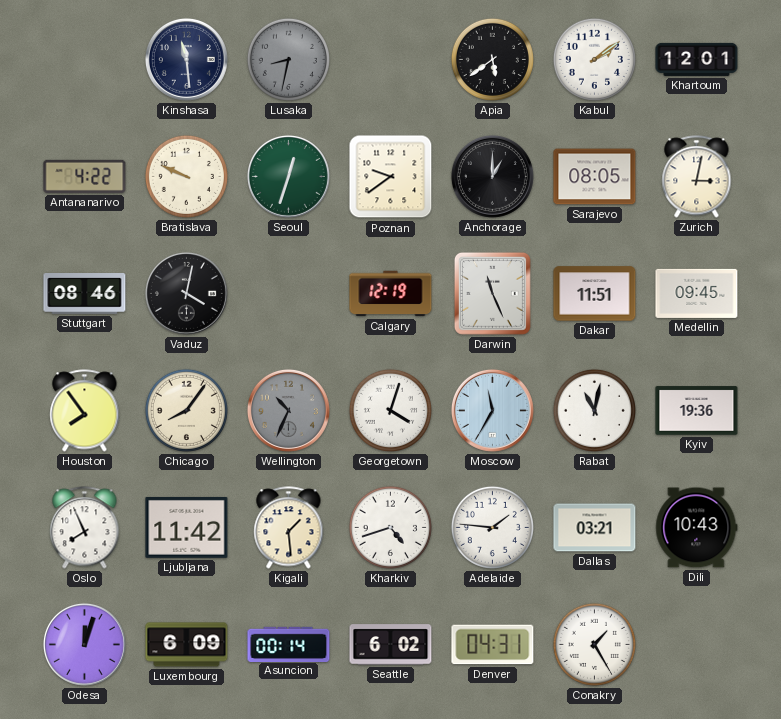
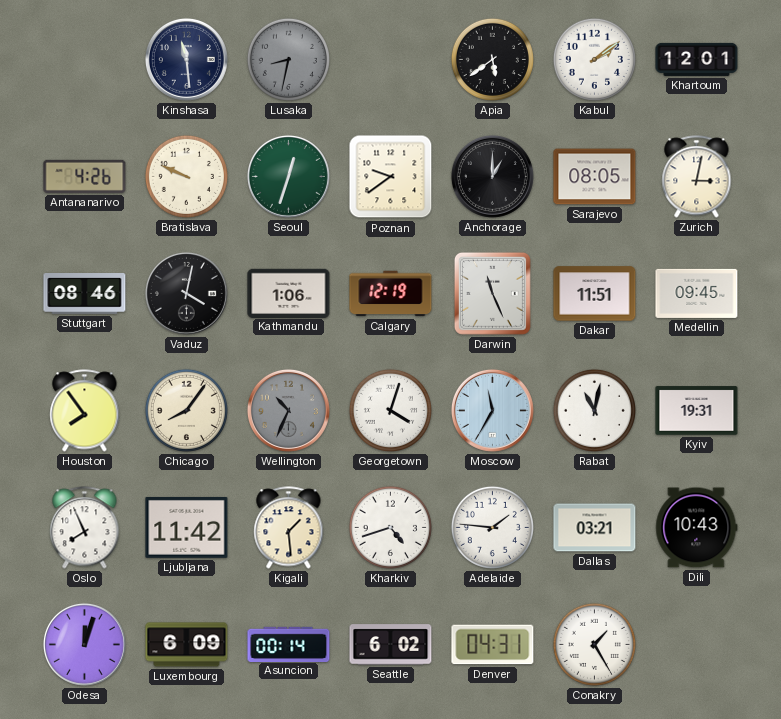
Antananarivo: 4:22 -> 4:26
Kathmandu: none -> 1:06
Kyiv: 19:36 -> 19:31
